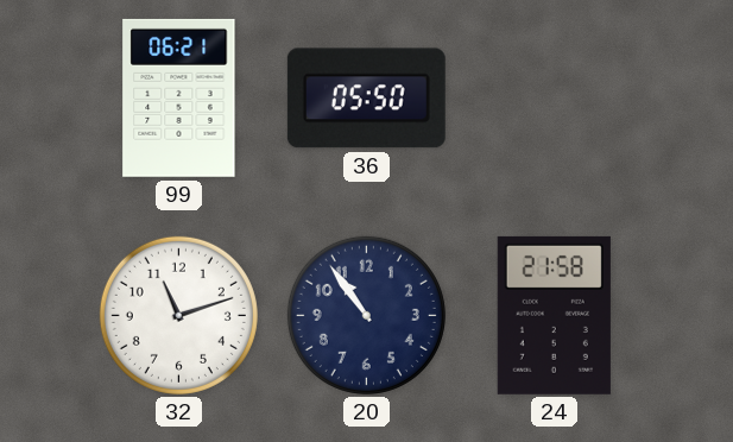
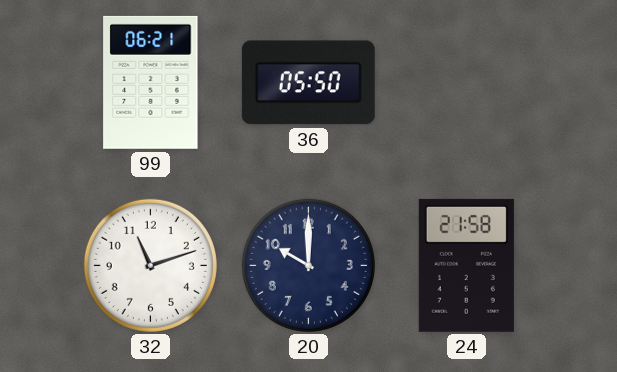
20: 10:54 -> 10:00
